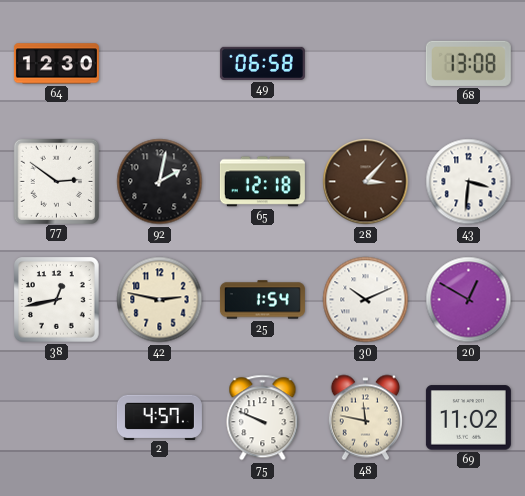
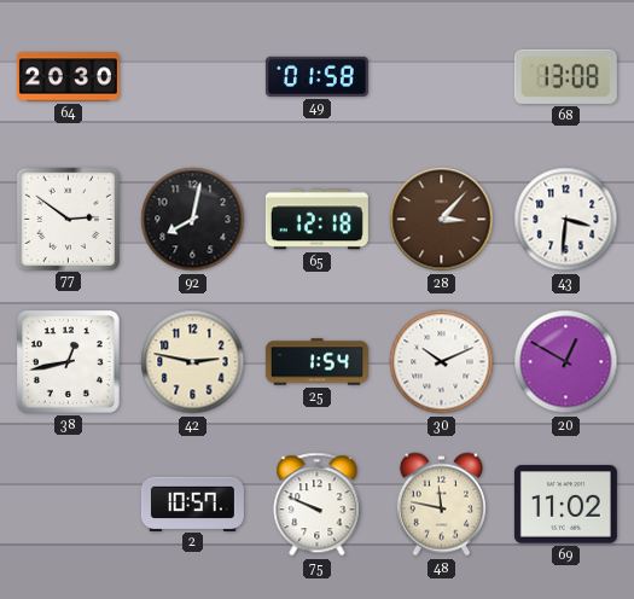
64: 12:30 -> 20:30
49: 06:58 -> 01:58
92: 2:02 -> 8:02
2: 4:57 -> 10:57
